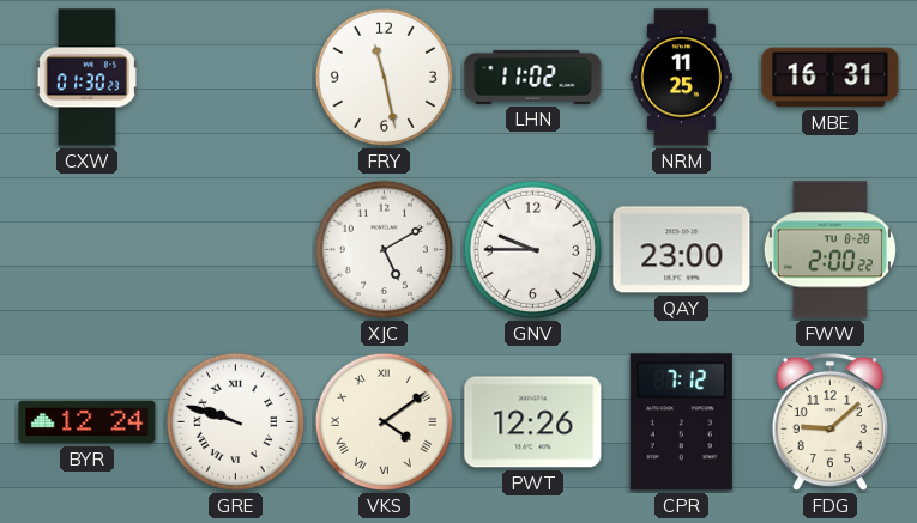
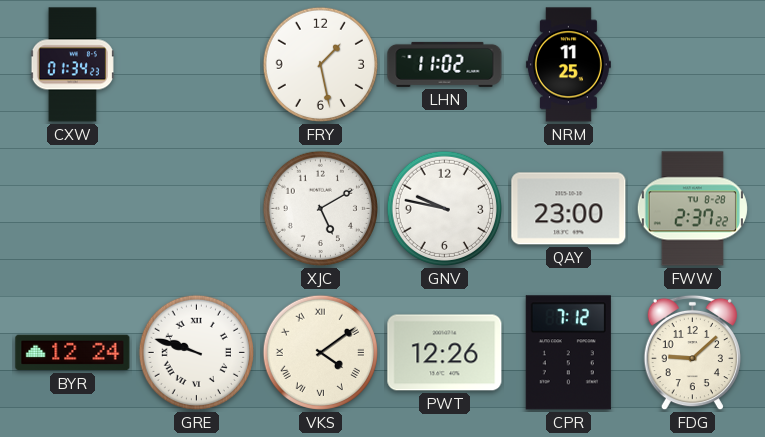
CXW: 01:30 -> 01:34
FRY: 11:28 -> 1:28
MBE: 16:31 -> none
GNV: 9:45 -> 9:47
FWW: 2:00 -> 2:37
